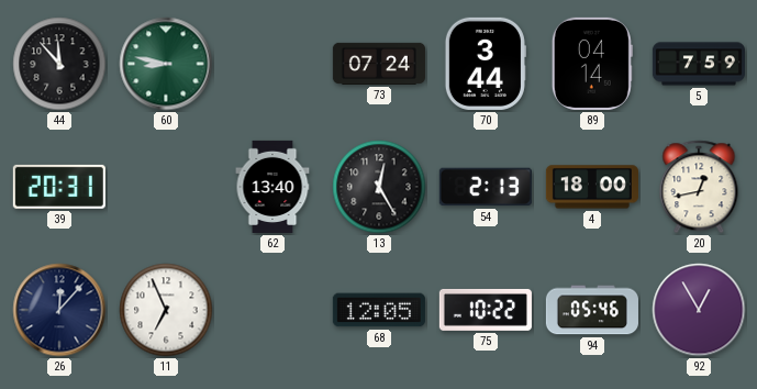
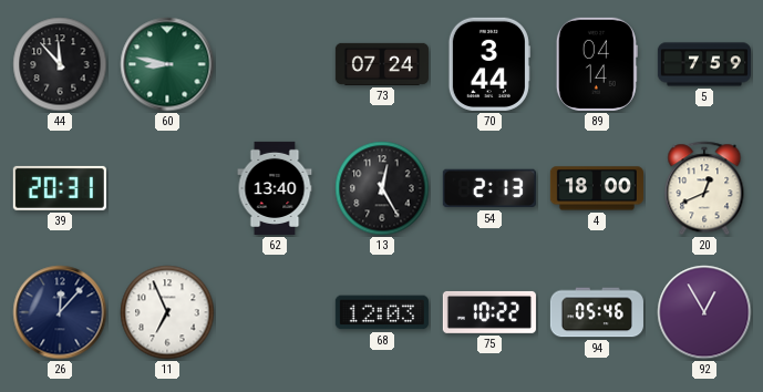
20: 12:43 -> 12:41
68: 12:05 -> 12:03
